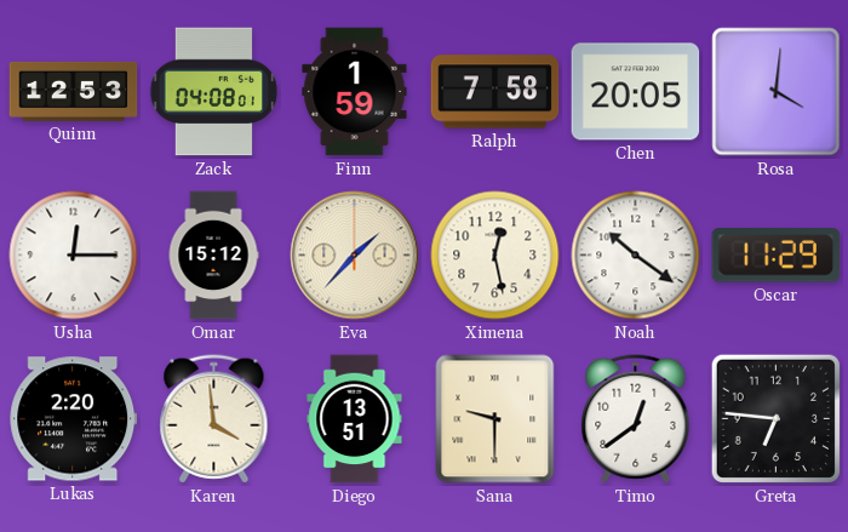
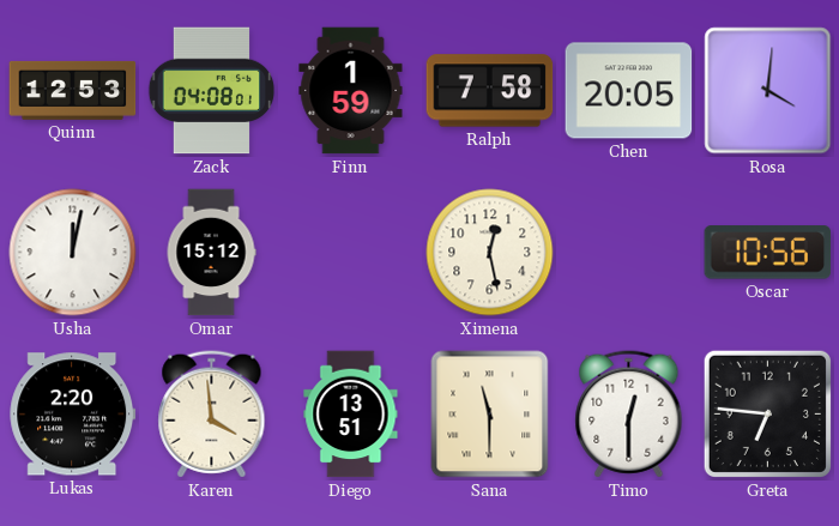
Usha: 12:15 -> 12:02
Eva: 1:37 -> none
Noah: 10:21 -> none
Oscar: 11:29 -> 10:56
Sana: 9:30 -> 11:30
Timo: 12:39 -> 12:30
